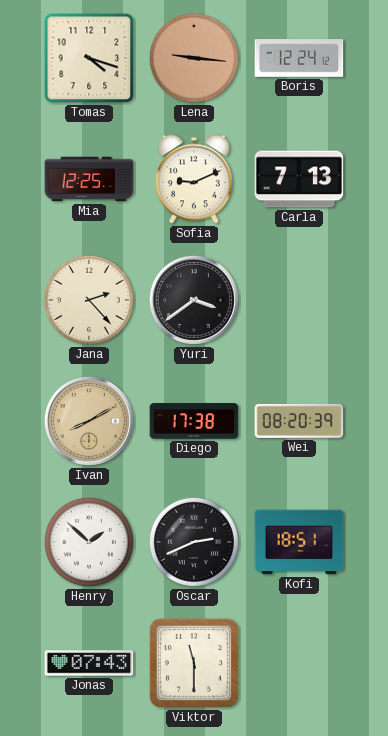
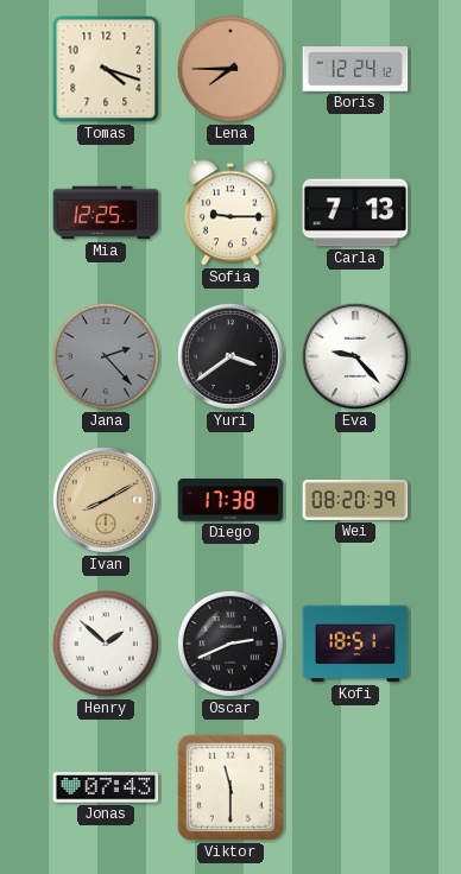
Lena: 9:16 -> 7:45
Sofia: 9:11 -> 9:15
Jana dial: cream -> grey
Eva: none -> 9:23
